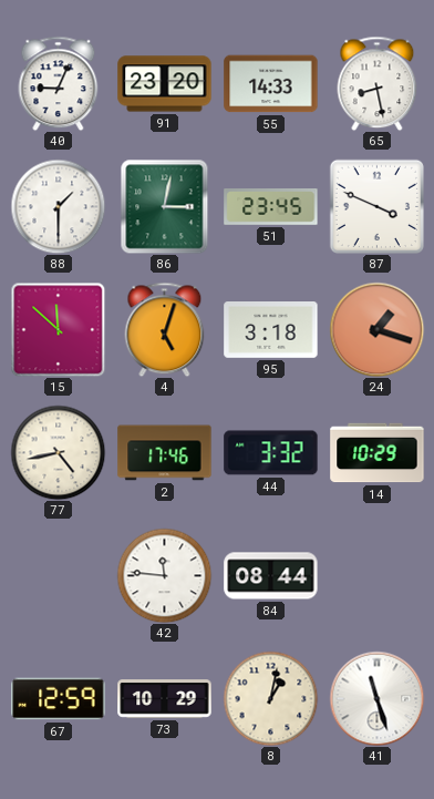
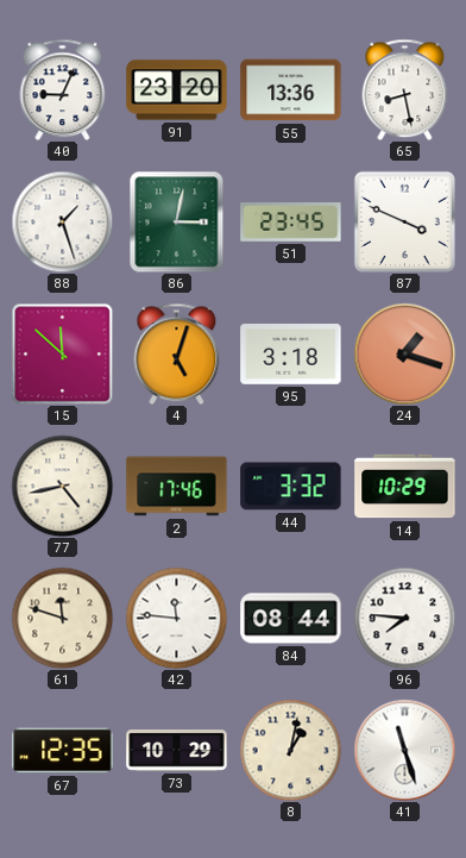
55: 14:33 -> 13:36
88: 1:30 -> 1:27
61: none -> 11:48
96: none -> 7:46
67: 12:59 -> 12:35
